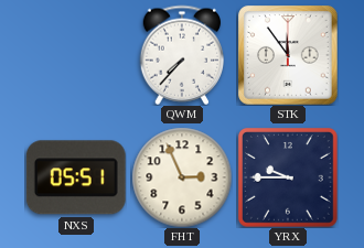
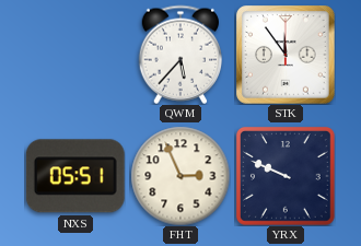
QWM: 7:37 -> 5:37
YRX: 9:45 -> 9:49
